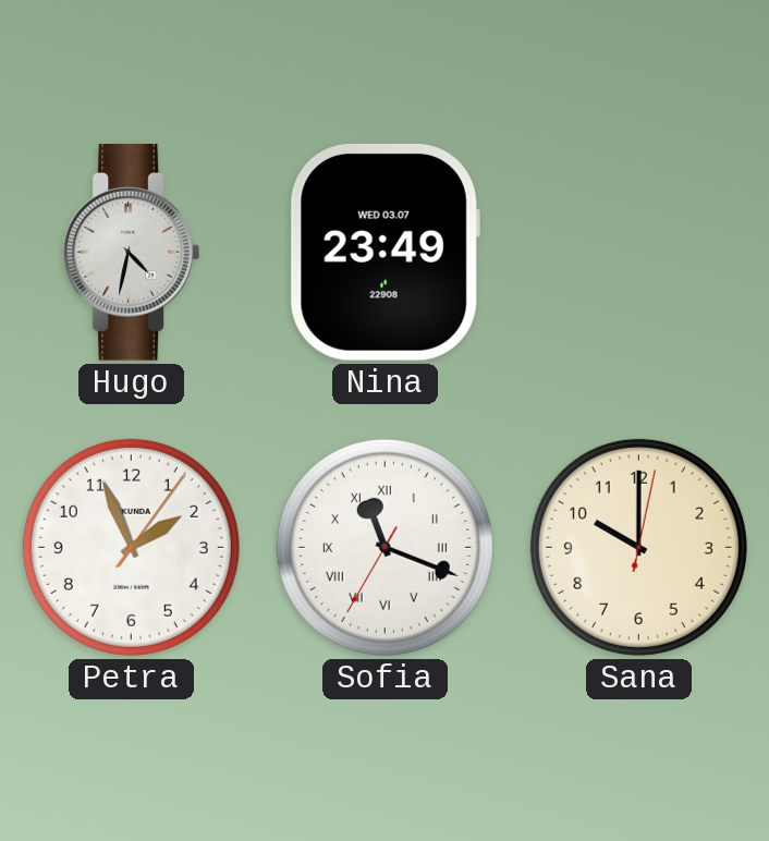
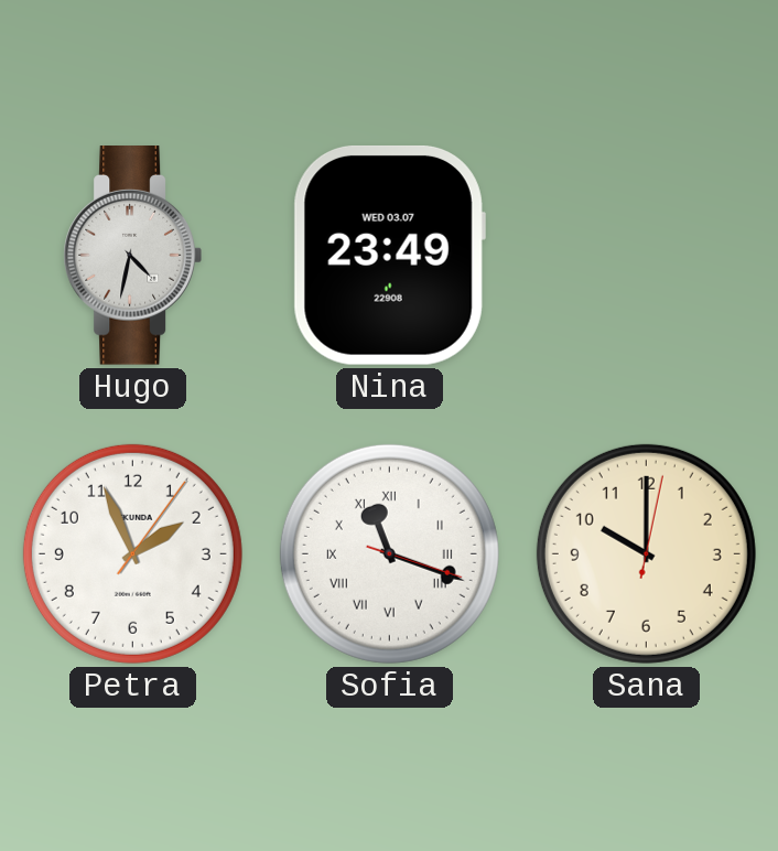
Sofia: 11:18:35 -> 11:18:18
